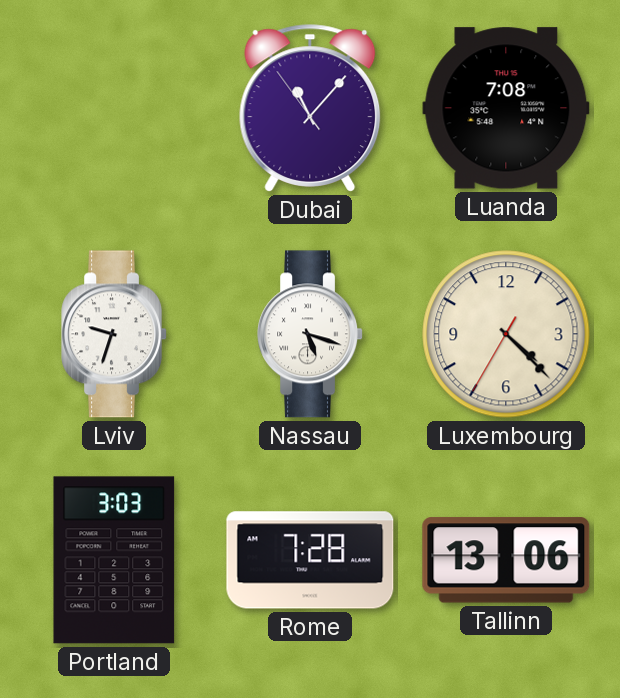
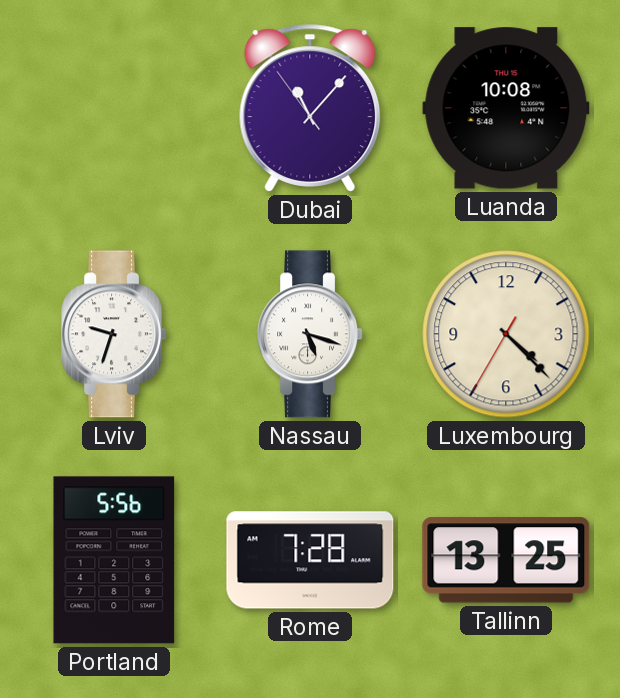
Luanda: 7:08 -> 10:08
Portland: 3:03 -> 5:56
Tallinn: 13:06 -> 13:25
